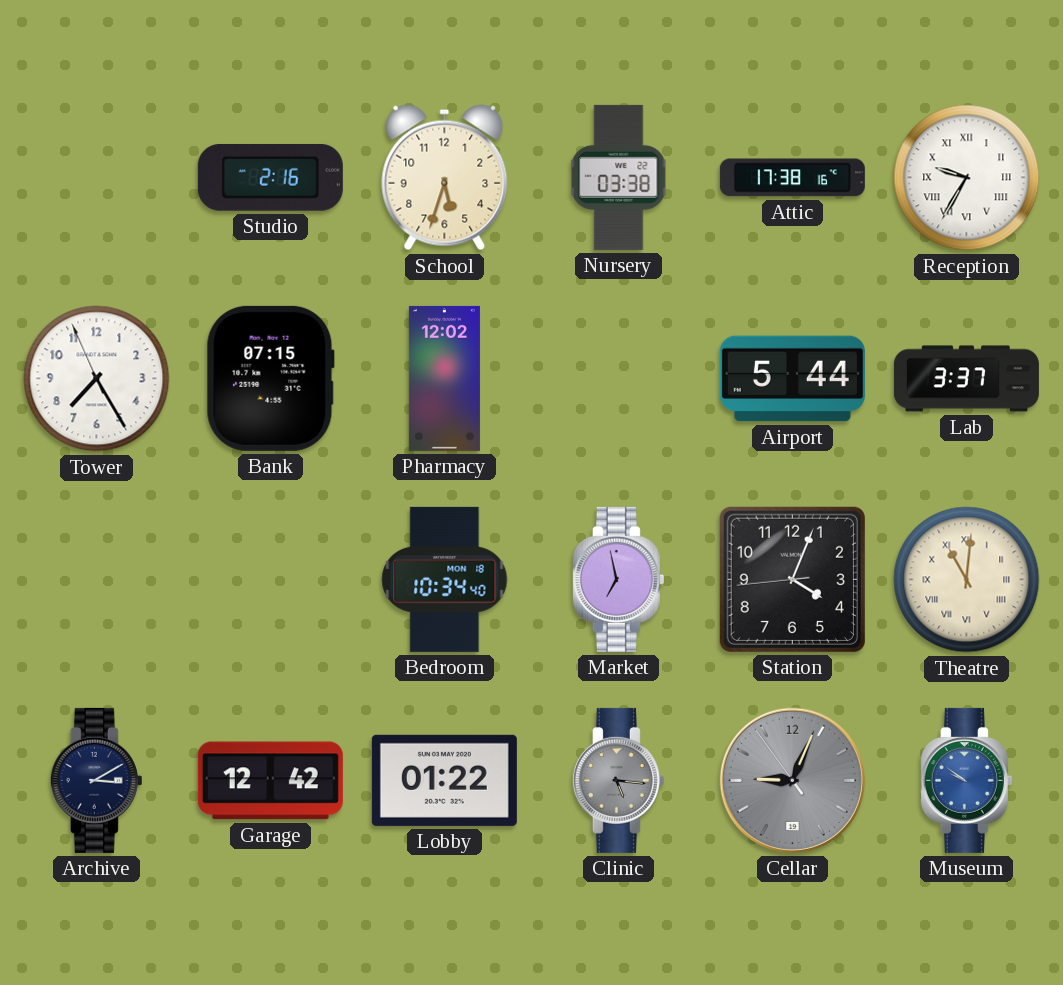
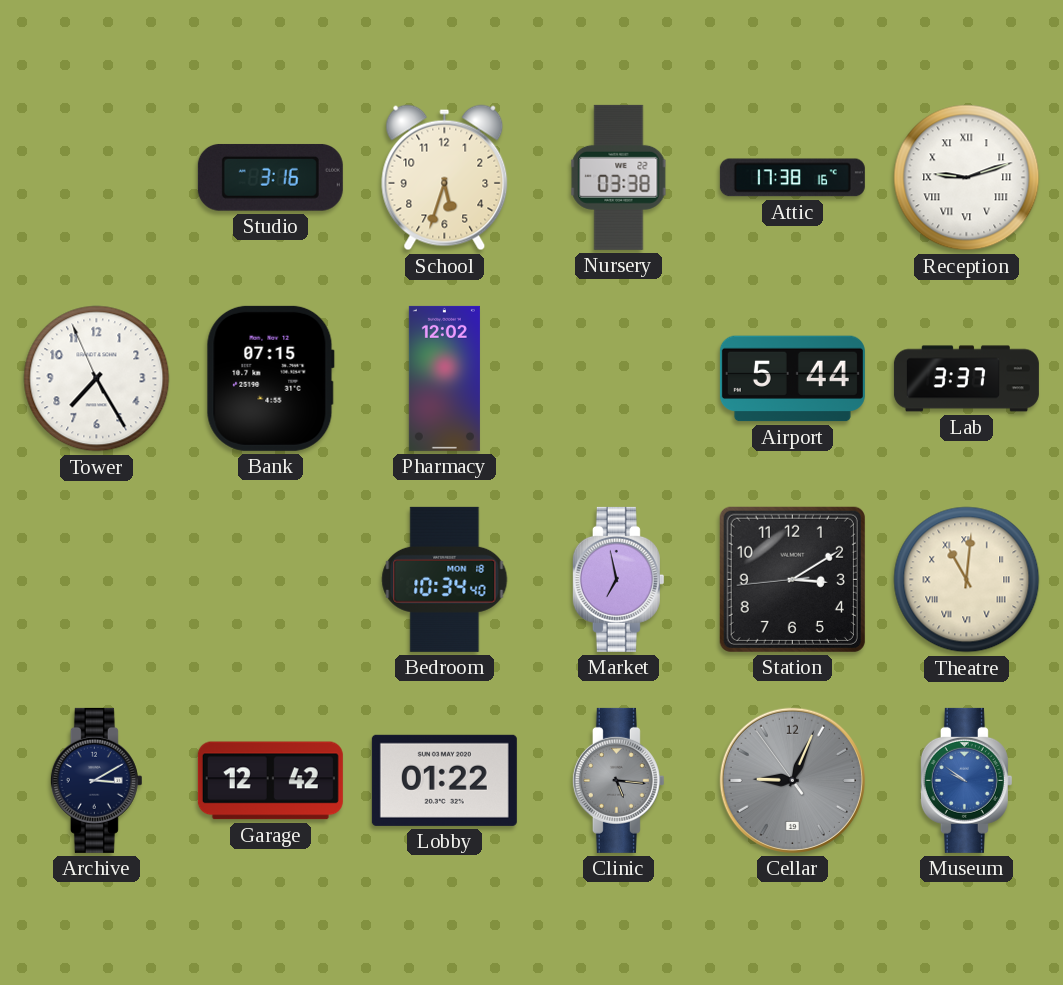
Studio: 2:16 -> 3:16
Reception: 9:35 -> 9:12
Station: 4:03 -> 3:09
